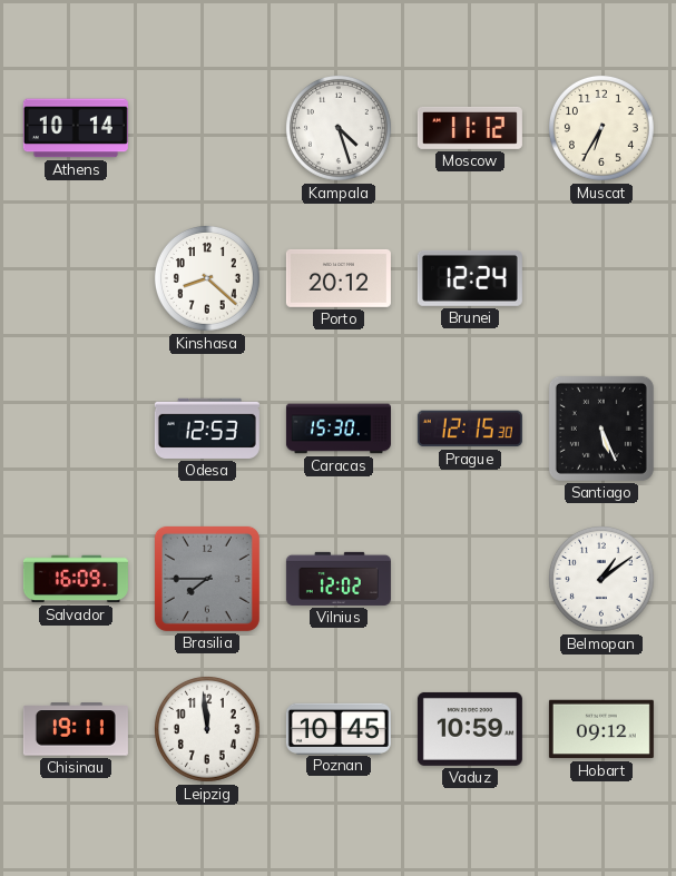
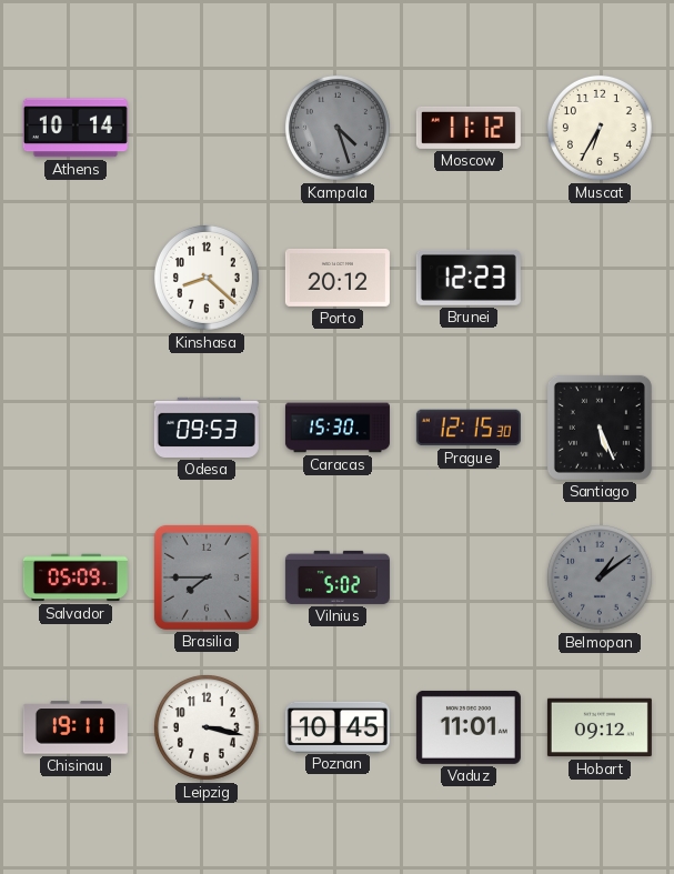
Kampala dial: white -> grey
Brunei: 12:24 -> 12:23
Odesa: 12:53 -> 09:53
Salvador: 16:09 -> 05:09
Vilnius: 12:02 -> 5:02
Belmopan dial: white -> grey
Leipzig: 11:59 -> 3:17
Vaduz: 10:59 -> 11:01
